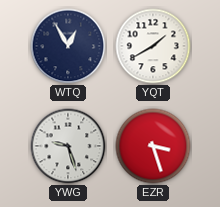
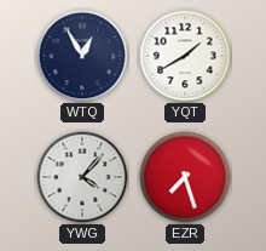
YWG: 9:27 -> 4:07
EZR: 3:27 -> 7:27
